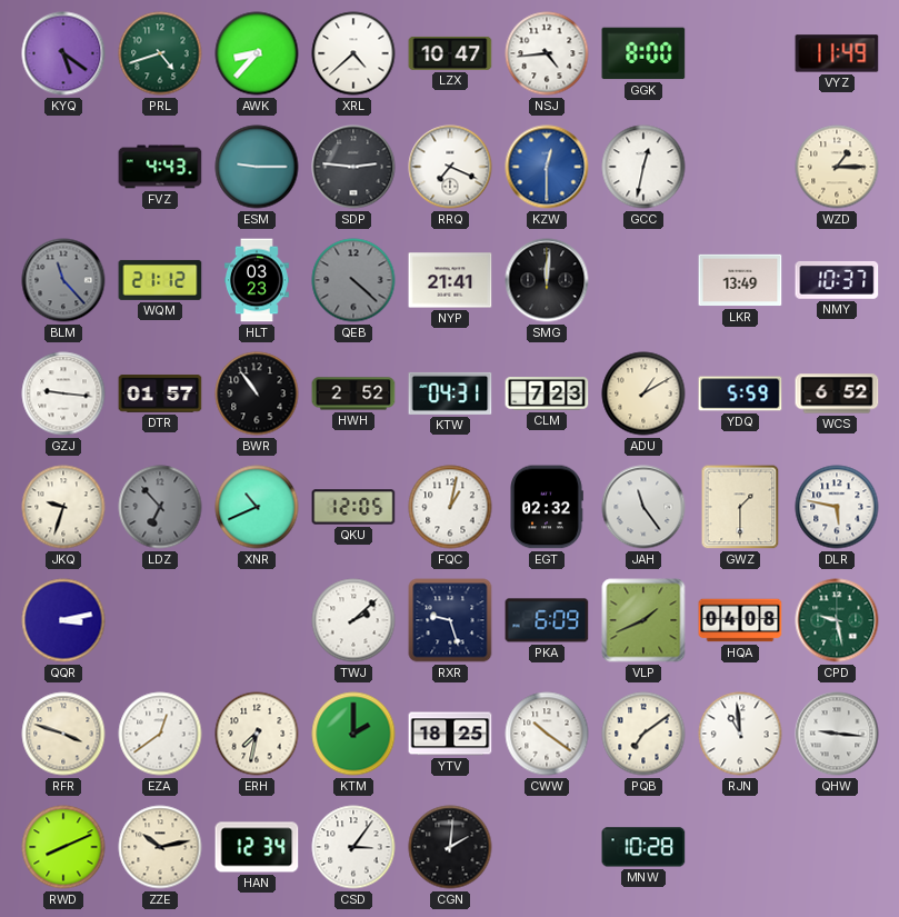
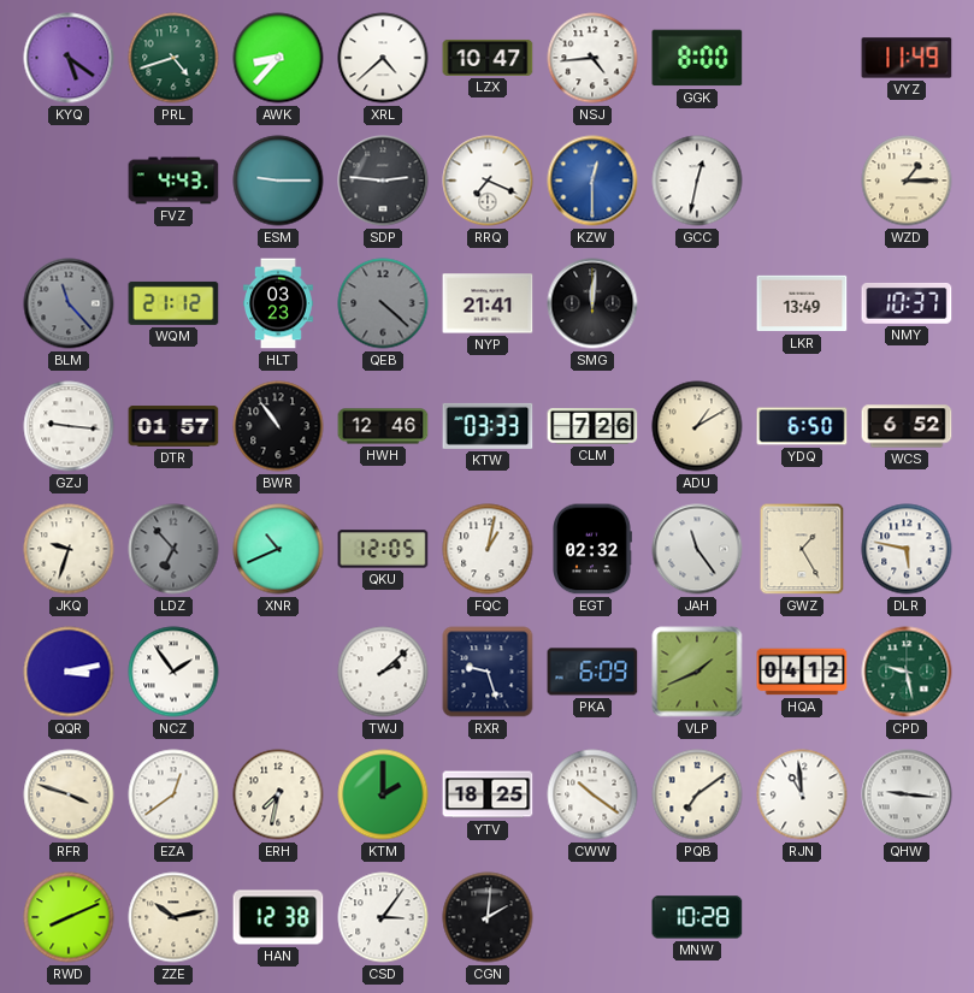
HWH: 2:52 -> 12:46
KTW: 04:31 -> 03:33
CLM: 7:23 -> 7:26
YDQ: 5:59 -> 6:50
GWZ: 1:30 -> 1:25
NCZ: none -> 1:54
HQA: 04:08 -> 04:12
HAN: 12:34 -> 12:38
